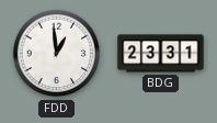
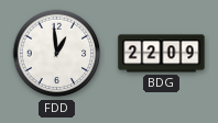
BDG: 23:31 -> 22:09
